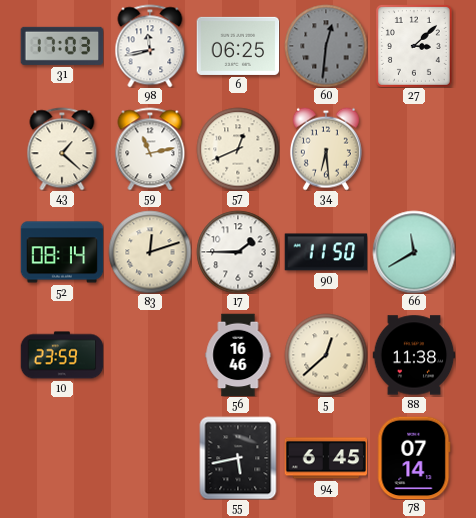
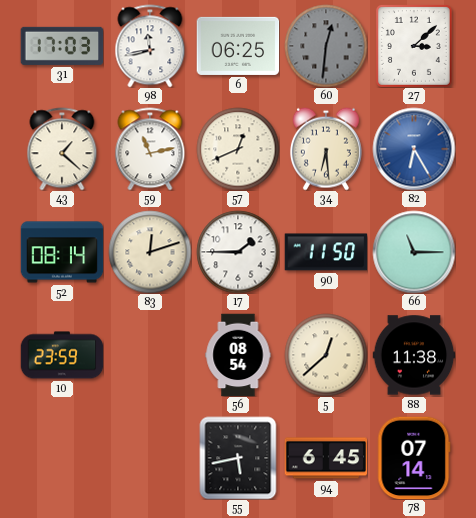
82: none -> 6:25
66: 11:40 -> 11:15
56: 16:46 -> 08:54
